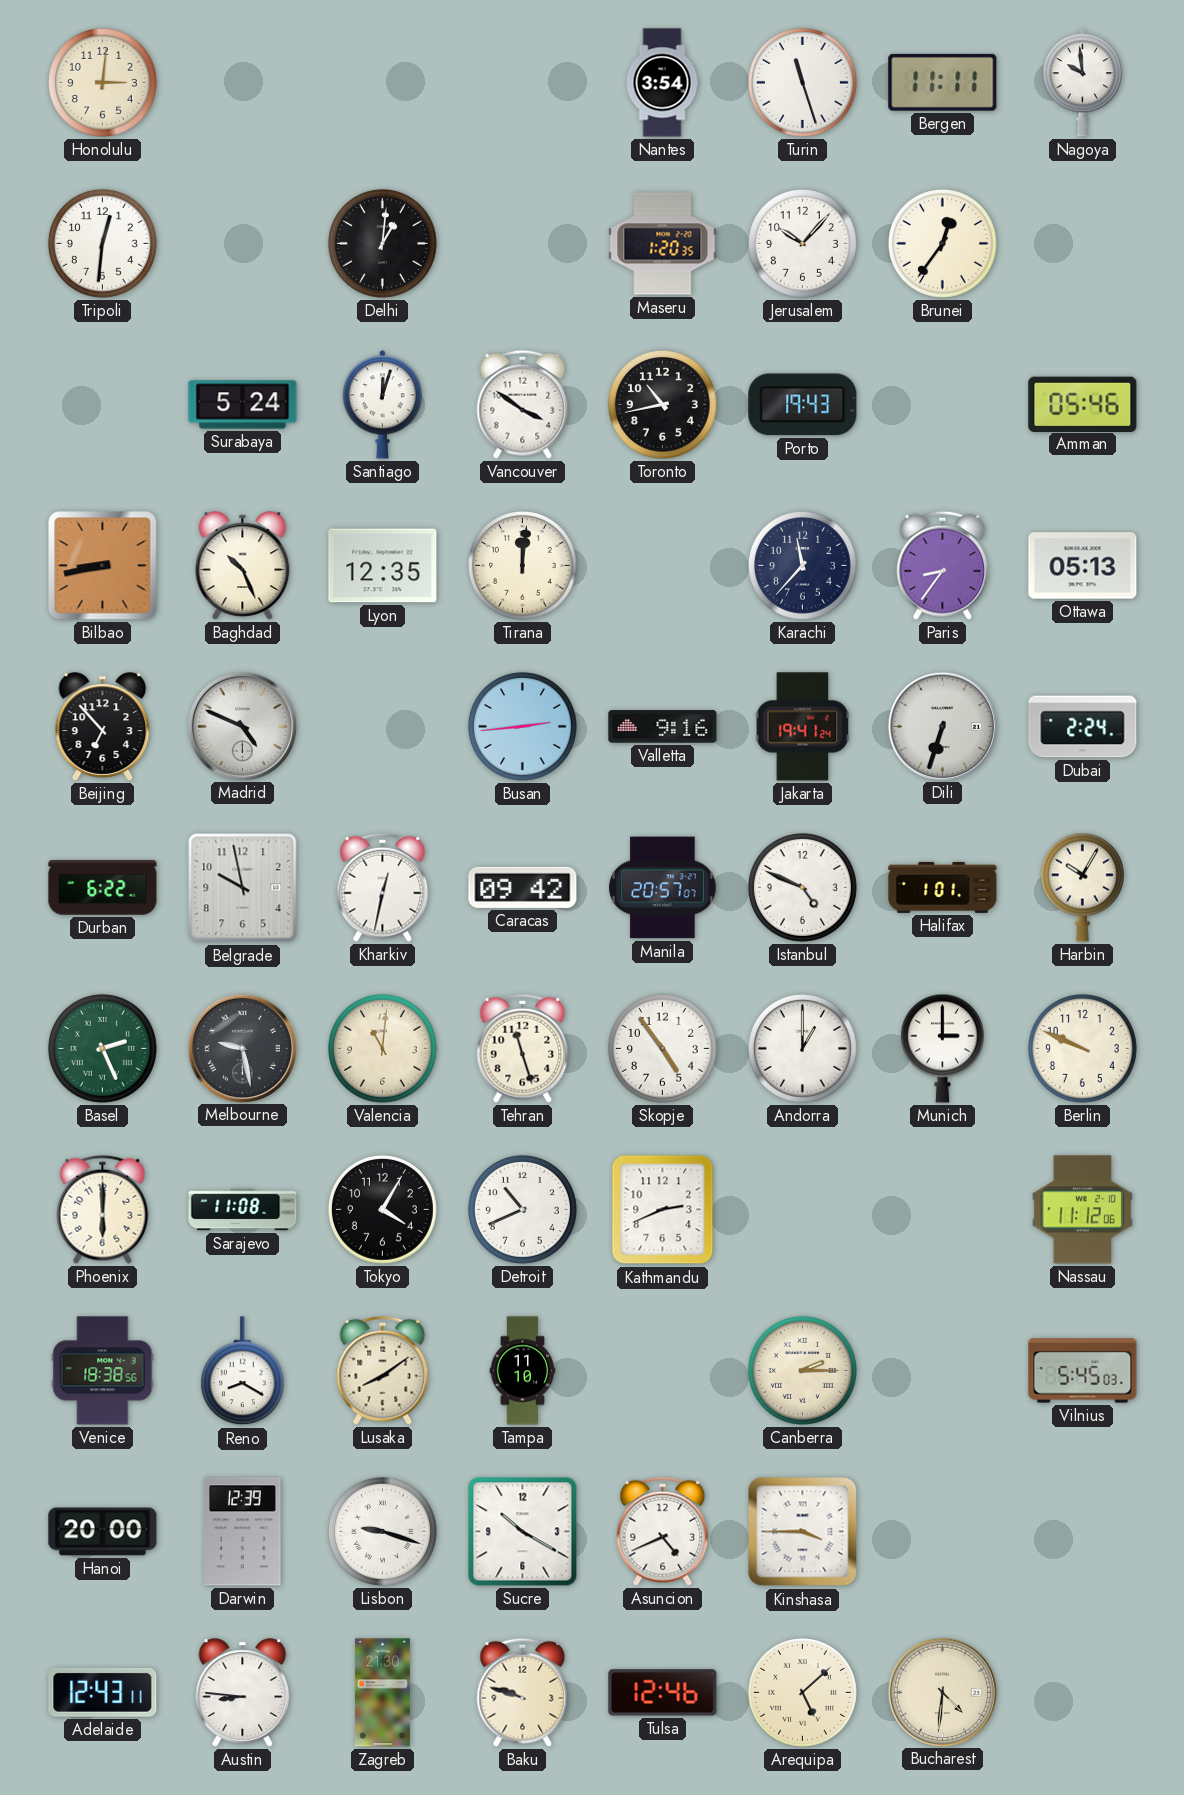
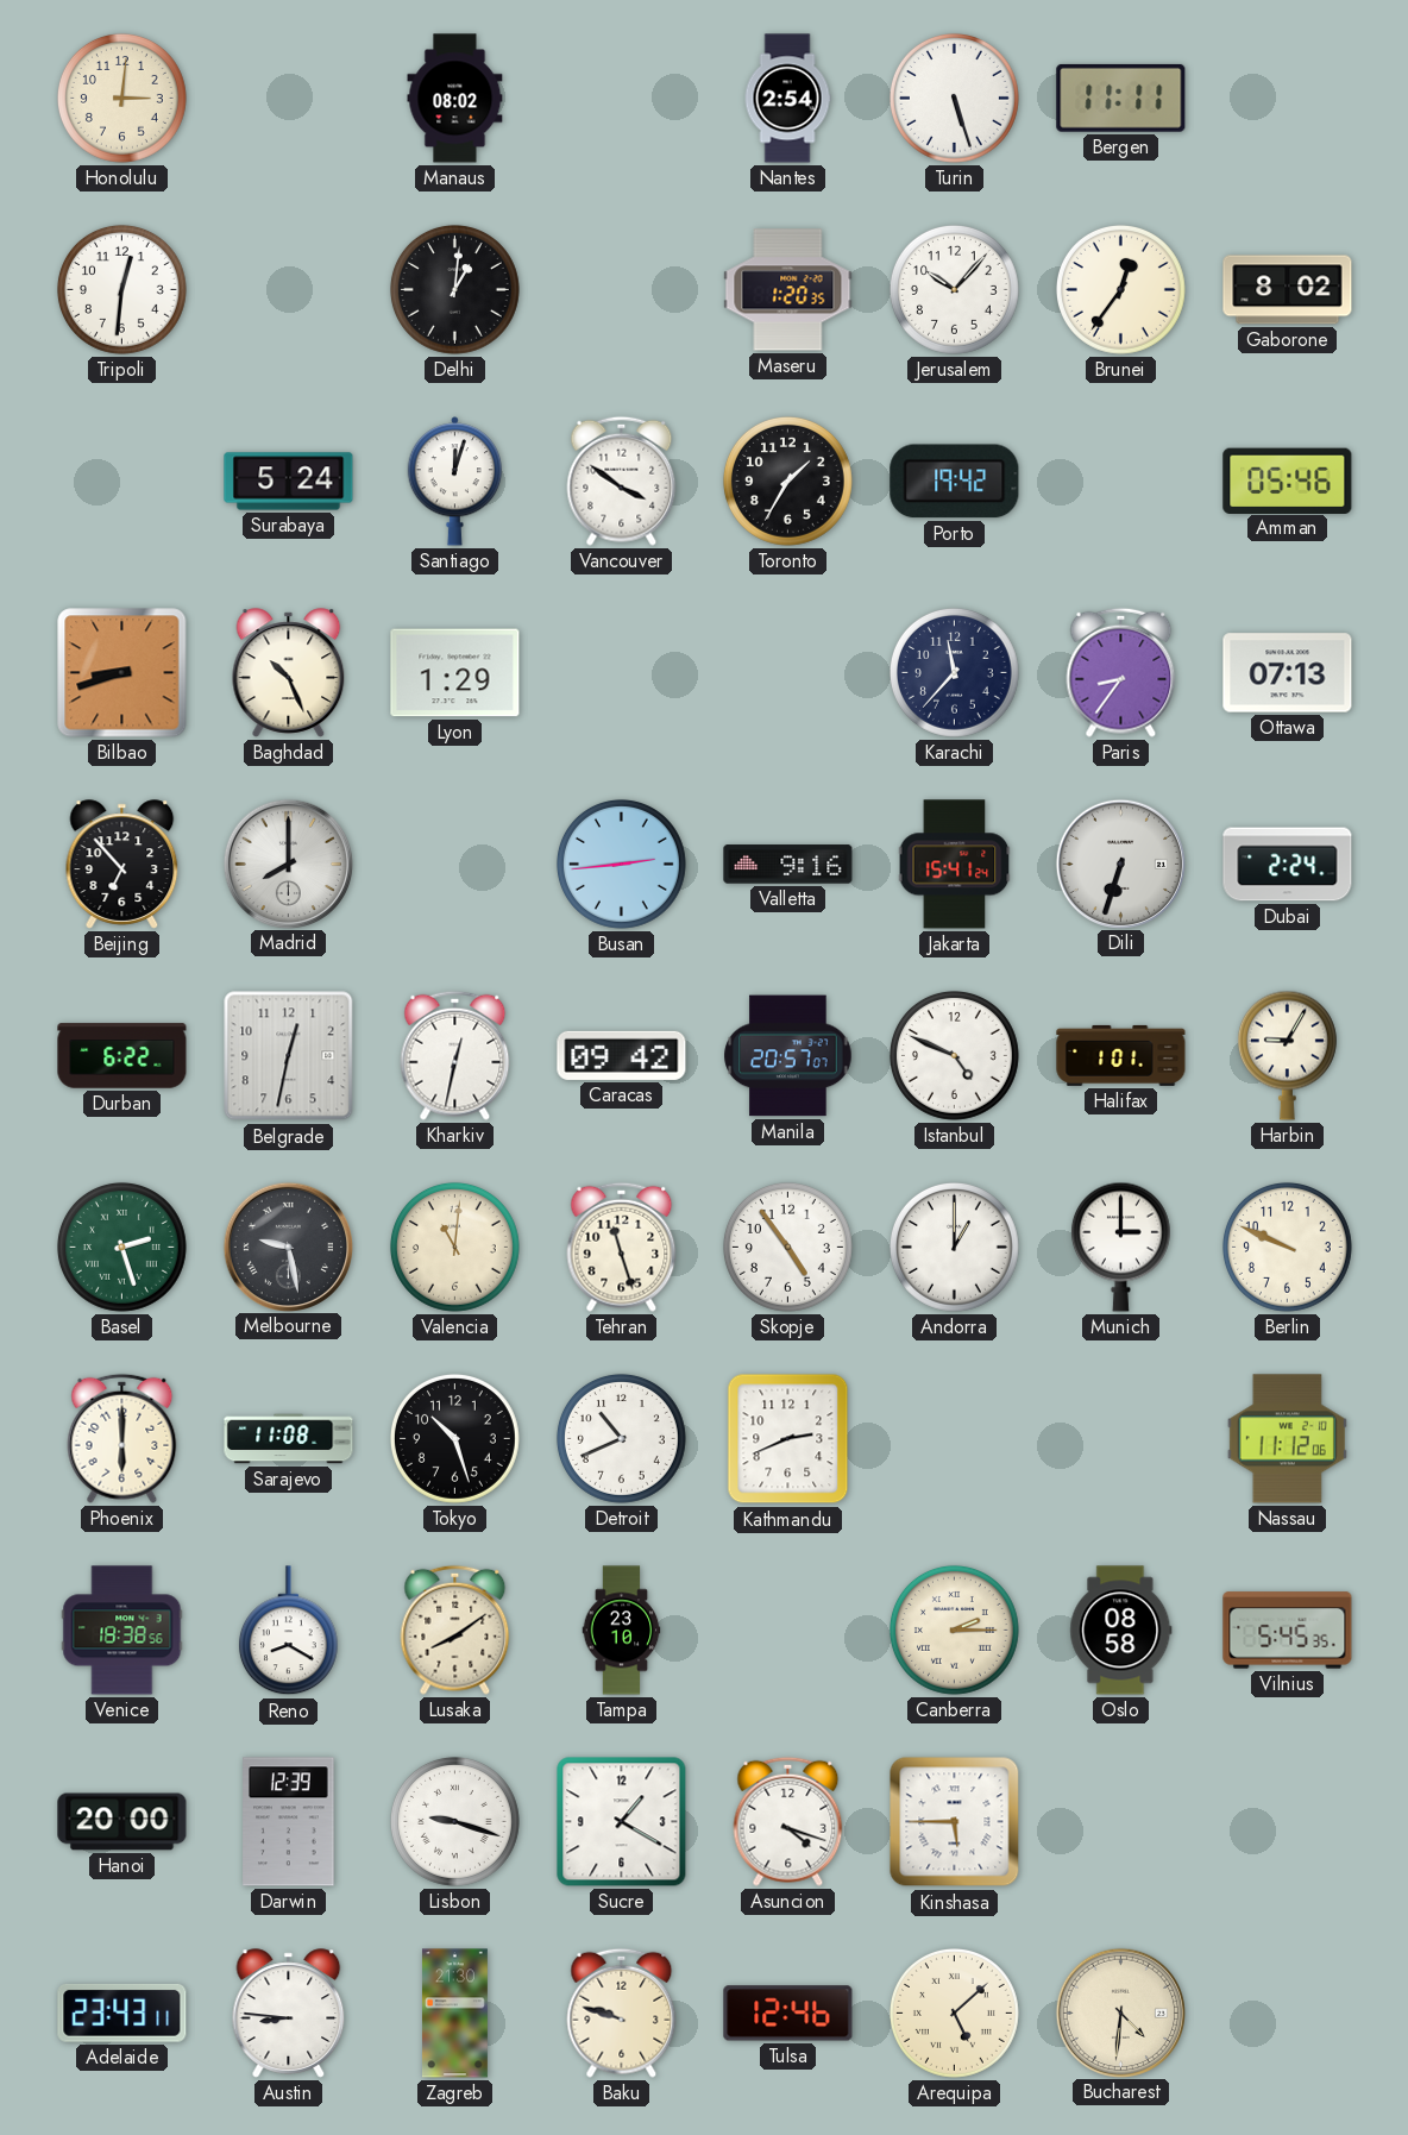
Manaus: none -> 08:02
Nantes: 3:54 -> 2:54
Turin: 11:27 -> 5:27
Nagoya: 9:59 -> none
Gaborone: none -> 8:02
Toronto: 10:43 -> 1:35
Porto: 19:43 -> 19:42
Bilbao: 8:43 -> 8:42
Lyon: 12:35 -> 1:29
Tirana: 12:01 -> none
Ottawa: 05:13 -> 07:13
Madrid: 4:49 -> 8:00
Jakarta: 19:41 -> 15:41
Belgrade: 9:58 -> 12:32
Harbin: 10:05 -> 9:05
Basel: 2:26 -> 2:27
Tokyo: 4:05 -> 10:27
Tampa: 11:10 -> 23:10
Oslo: none -> 08:58
Vilnius: 5:45:03 -> 5:45:35
Sucre: 10:20 -> 1:20
Asuncion: 4:41 -> 4:18
Kinshasa: 3:45 -> 5:45
Adelaide: 12:43 -> 23:43
